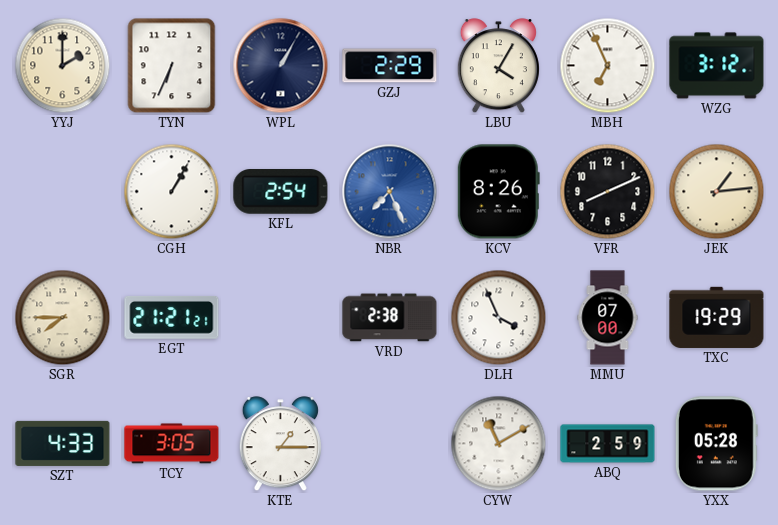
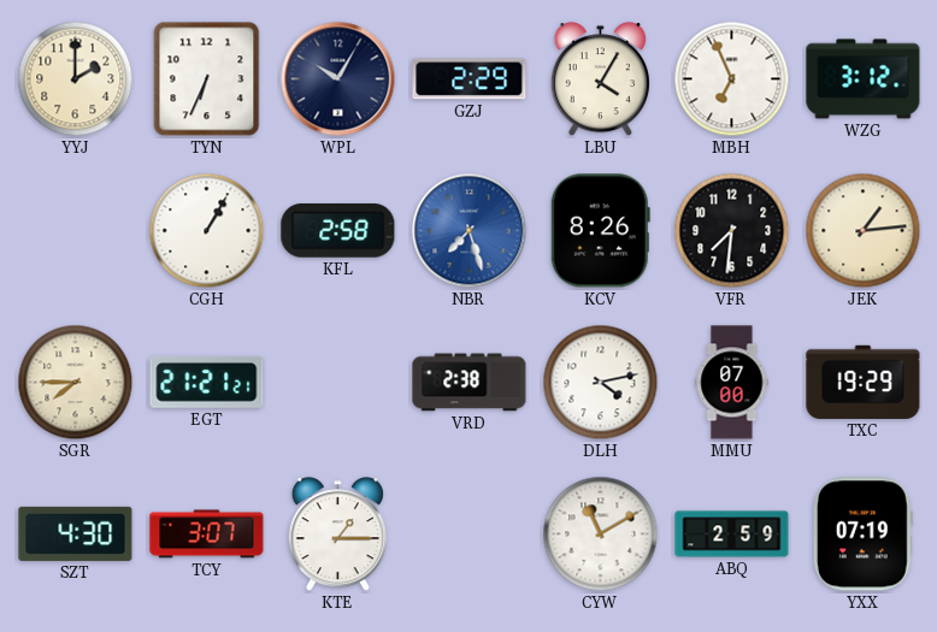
WPL: 1:05 -> 10:05
KFL: 2:54 -> 2:58
NBR: 7:26 -> 7:27
VFR: 8:11 -> 7:31
DLH: 3:56 -> 4:13
SZT: 4:33 -> 4:30
TCY: 3:05 -> 3:07
YXX: 05:28 -> 07:19
